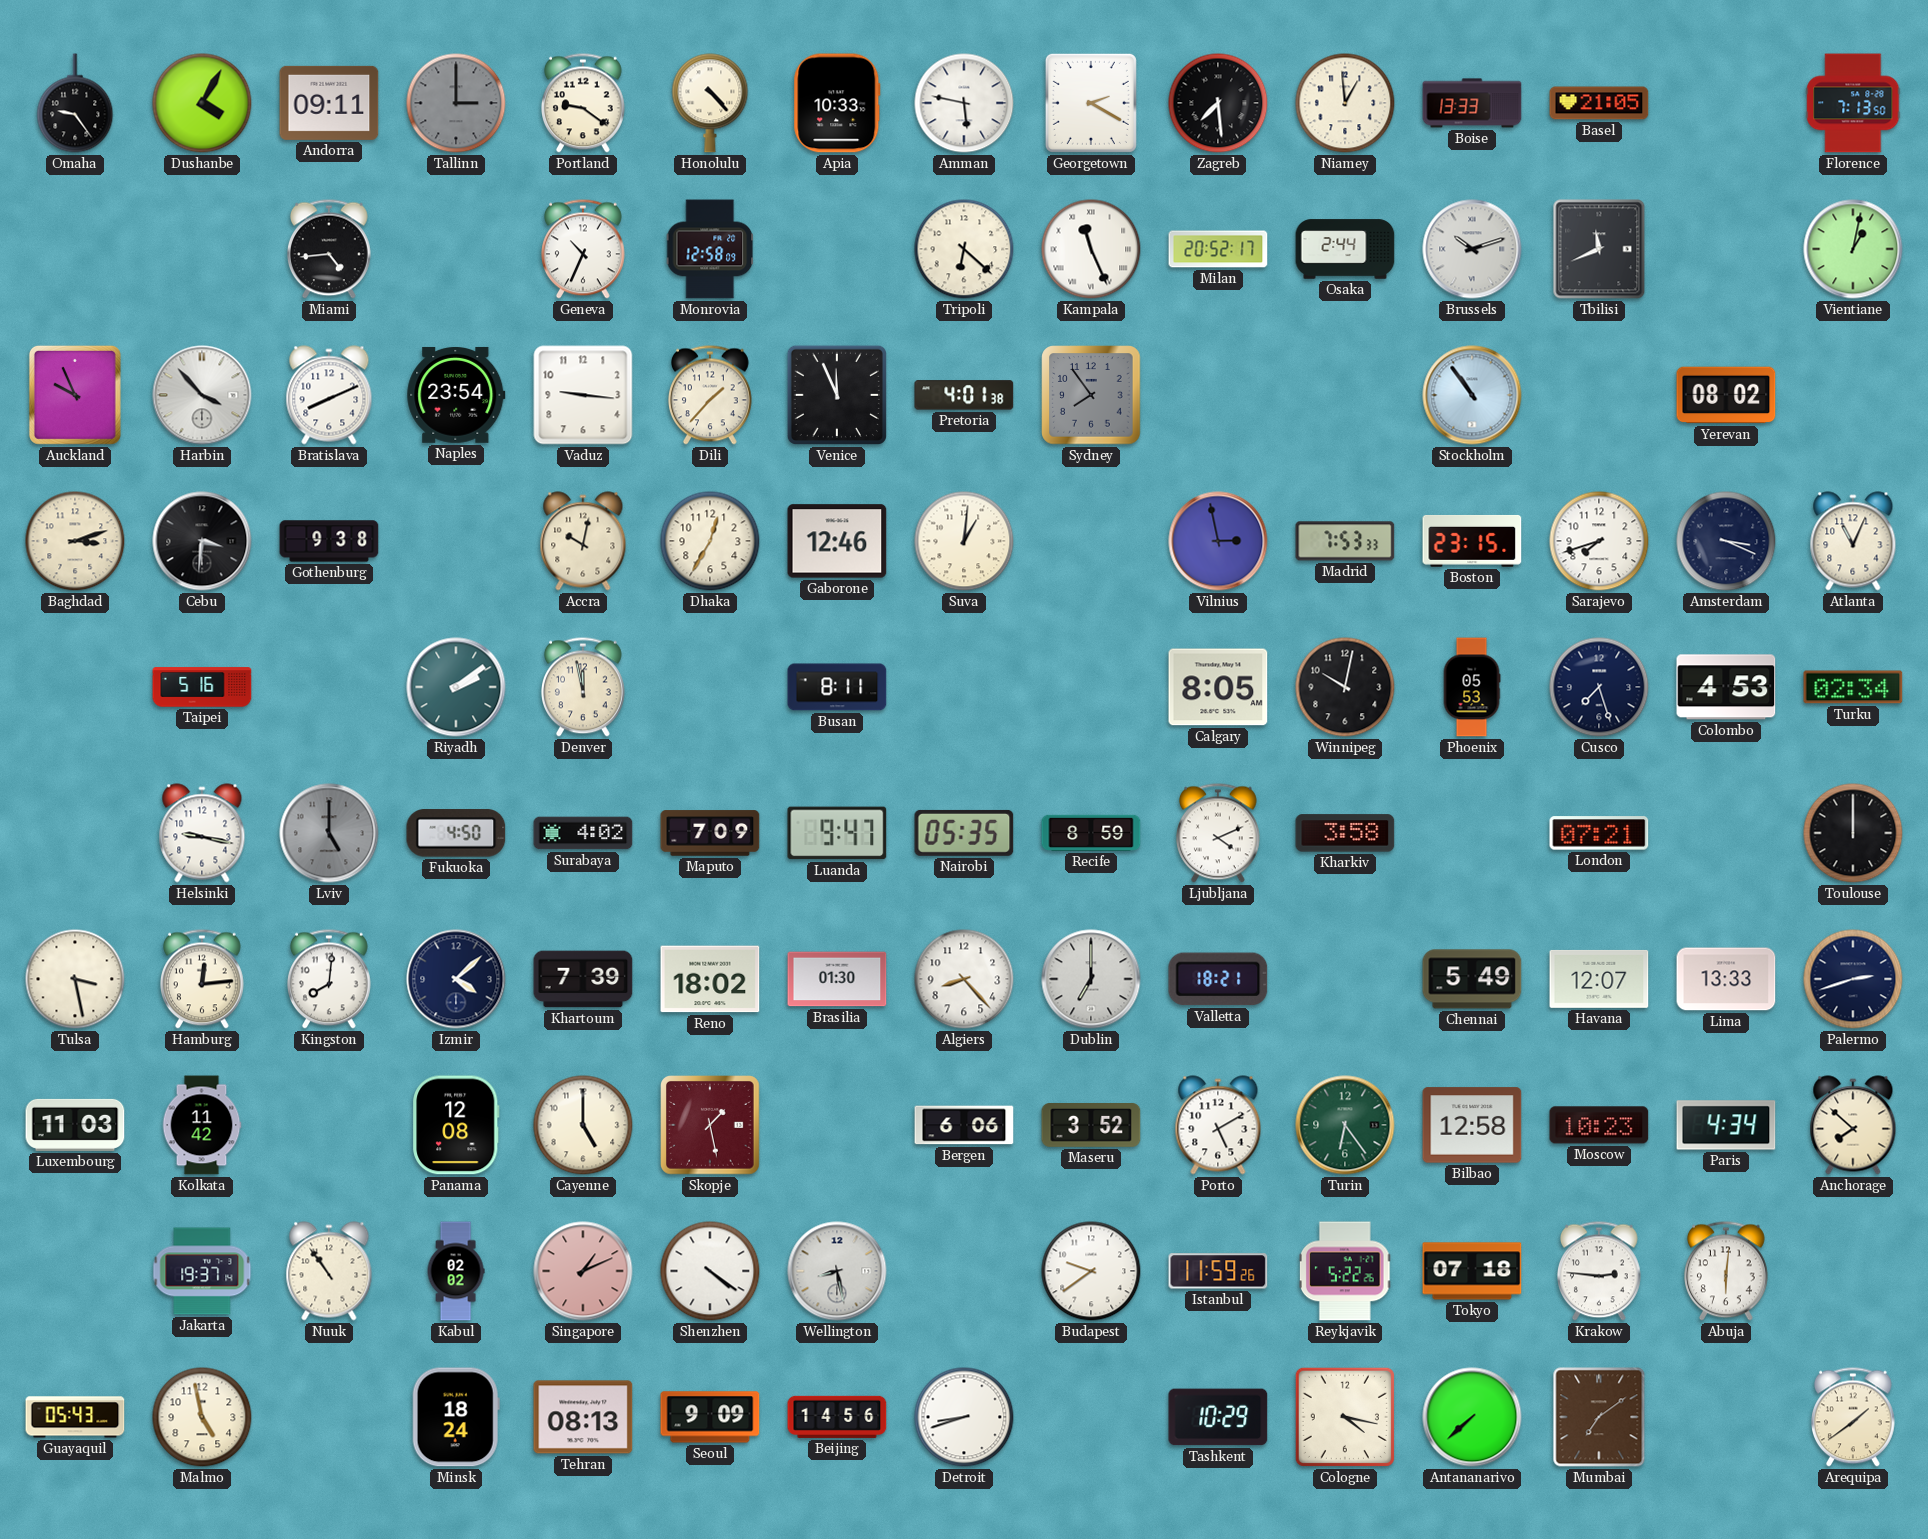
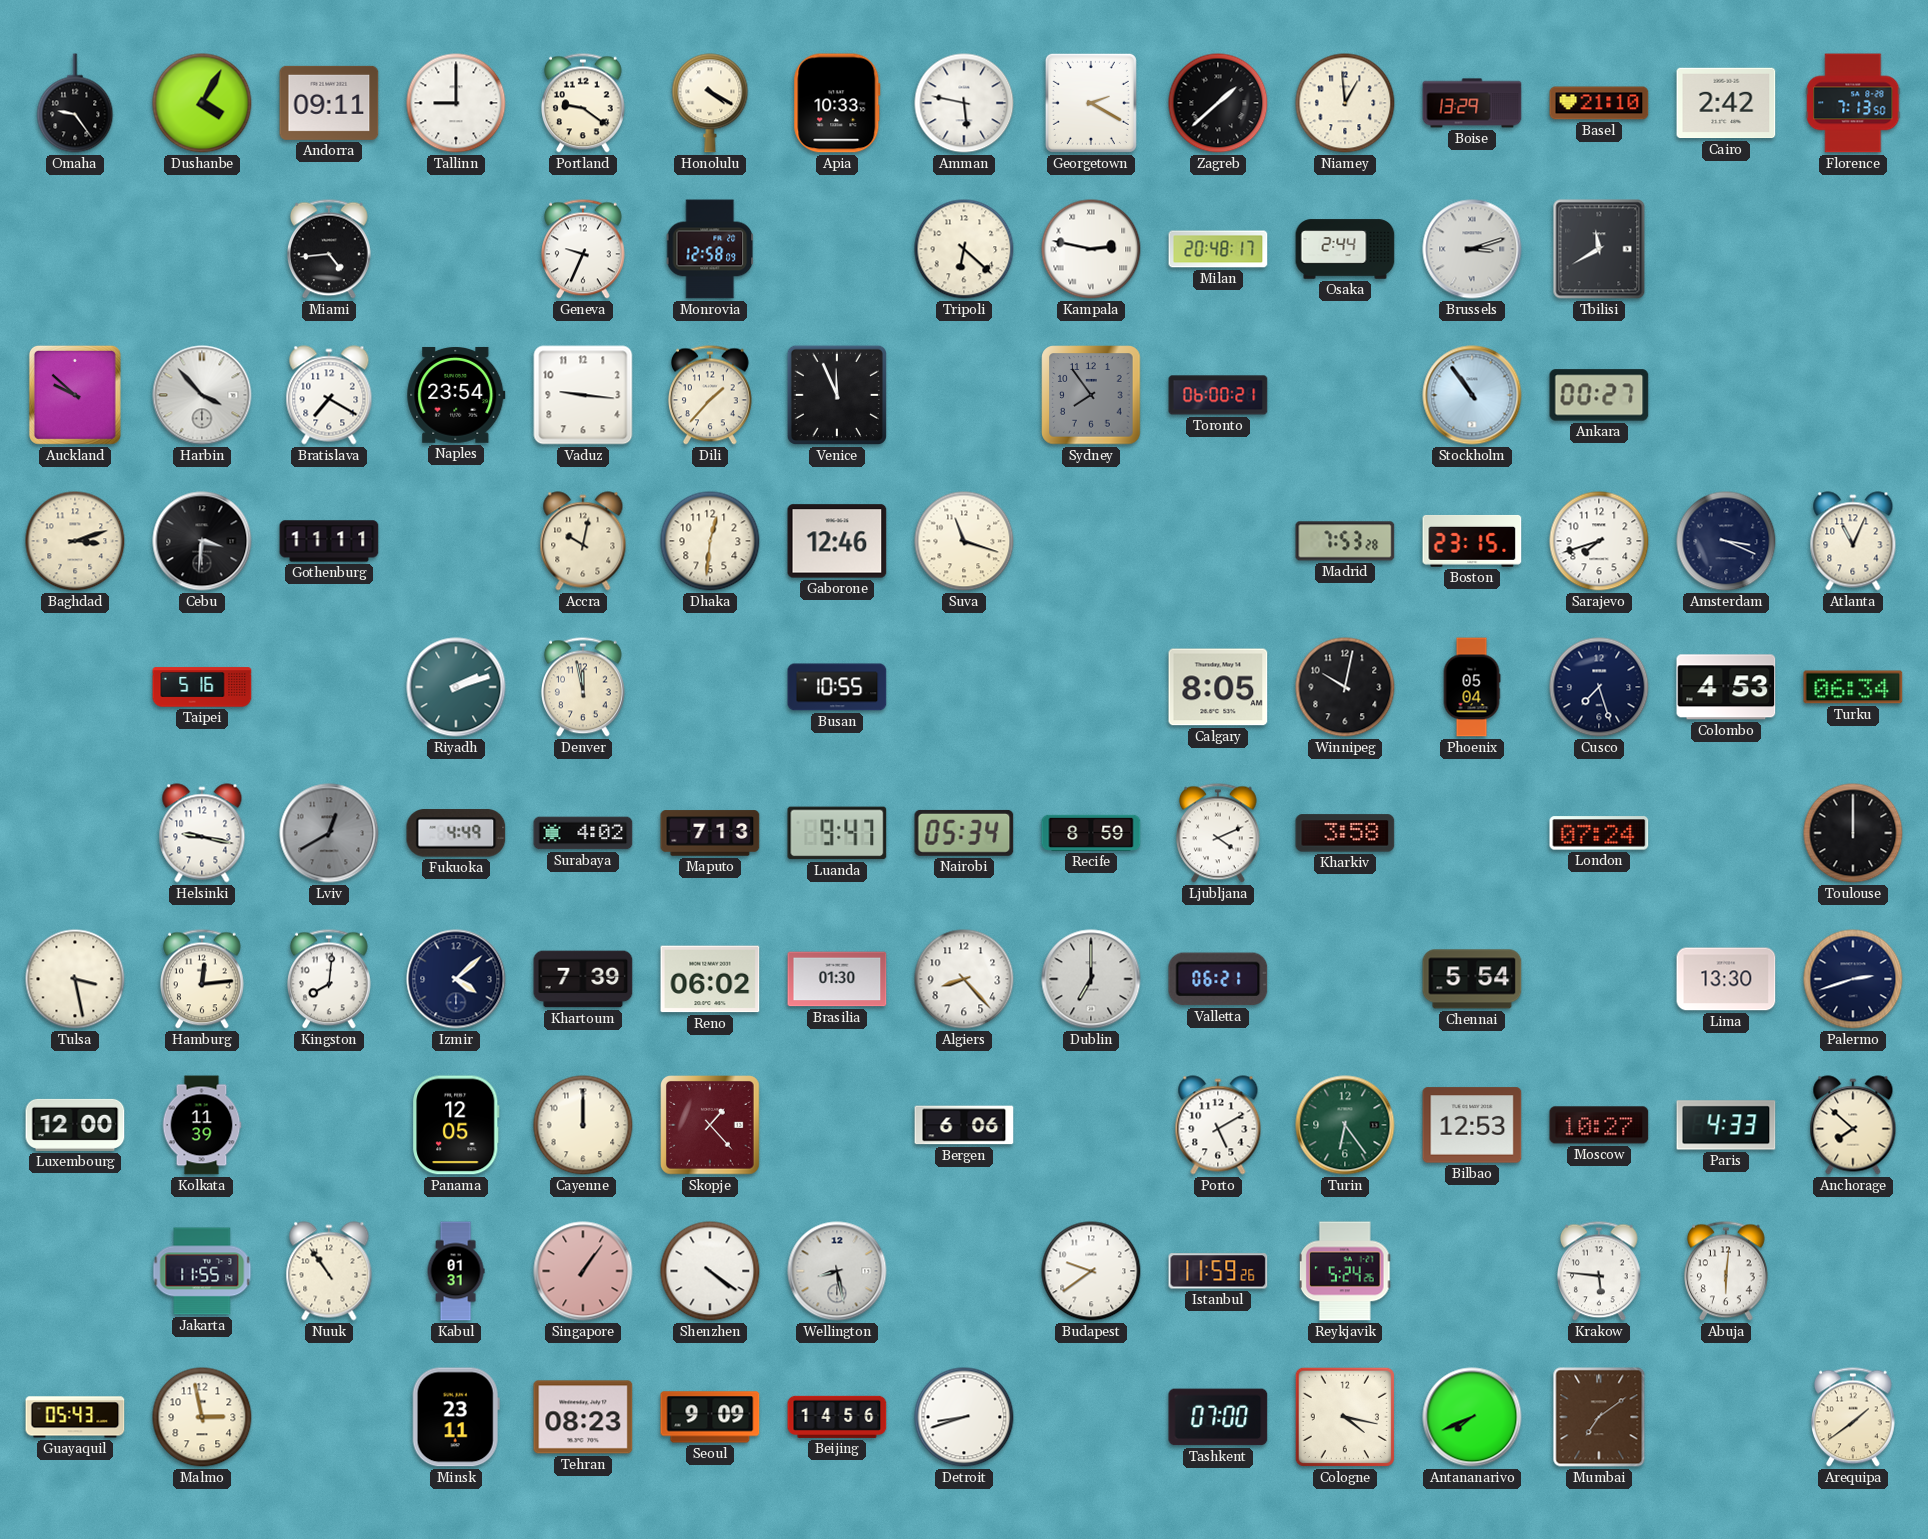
Tallinn: 3:00 -> 9:00
Tallinn dial: grey -> white
Honolulu: 4:23 -> 4:20
Zagreb: 7:29 -> 1:38
Boise: 13:33 -> 13:29
Basel: 21:05 -> 21:10
Cairo: none -> 2:42
Geneva: 10:34 -> 9:34
Kampala: 11:26 -> 2:47
Milan: 20:52 -> 20:48
Brussels: 10:12 -> 3:12
Tbilisi: 11:41 -> 11:40
Vientiane: 1:02 -> none
Auckland: 9:56 -> 9:52
Bratislava: 8:11 -> 7:20
Pretoria: 4:01 -> none
Toronto: none -> 06:00
Ankara: none -> 00:27
Yerevan: 08:02 -> none
Gothenburg: 9:38 -> 11:11
Dhaka: 12:35 -> 12:31
Suva: 1:01 -> 11:18
Vilnius: 2:58 -> none
Madrid: 7:53:33 -> 7:53:28
Riyadh: 2:09 -> 2:12
Busan: 8:11 -> 10:55
Phoenix: 05:53 -> 05:04
Turku: 02:34 -> 06:34
Lviv: 5:00 -> 12:40
Fukuoka: 4:50 -> 4:49
Maputo: 7:09 -> 7:13
Nairobi: 05:35 -> 05:34
London: 07:21 -> 07:24
Reno: 18:02 -> 06:02
Valletta: 18:21 -> 06:21
Chennai: 5:49 -> 5:54
Havana: 12:07 -> none
Lima: 13:33 -> 13:30
Luxembourg: 11:03 -> 12:00
Kolkata: 11:42 -> 11:39
Panama: 12:08 -> 12:05
Cayenne: 5:00 -> 12:00
Skopje: 1:28 -> 1:23
Maseru: 3:52 -> none
Bilbao: 12:58 -> 12:53
Moscow: 10:23 -> 10:27
Paris: 4:34 -> 4:33
Jakarta: 19:37 -> 11:55
Kabul: 02:02 -> 01:31
Singapore: 1:11 -> 1:06
Reykjavik: 5:22 -> 5:24
Tokyo: 07:18 -> none
Krakow: 2:46 -> 5:46
Malmo: 4:58 -> 2:58
Minsk: 18:24 -> 23:11
Tehran: 08:13 -> 08:23
Tashkent: 10:29 -> 07:00
Antananarivo: 7:38 -> 7:41
